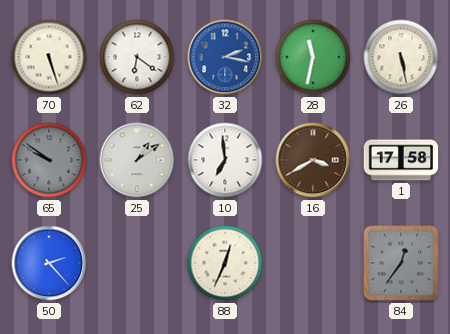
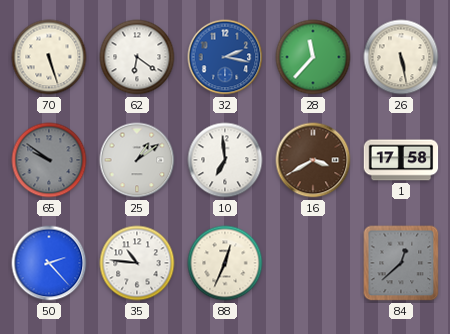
28: 11:32 -> 11:37
35: none -> 10:46
84: 12:36 -> 12:38
